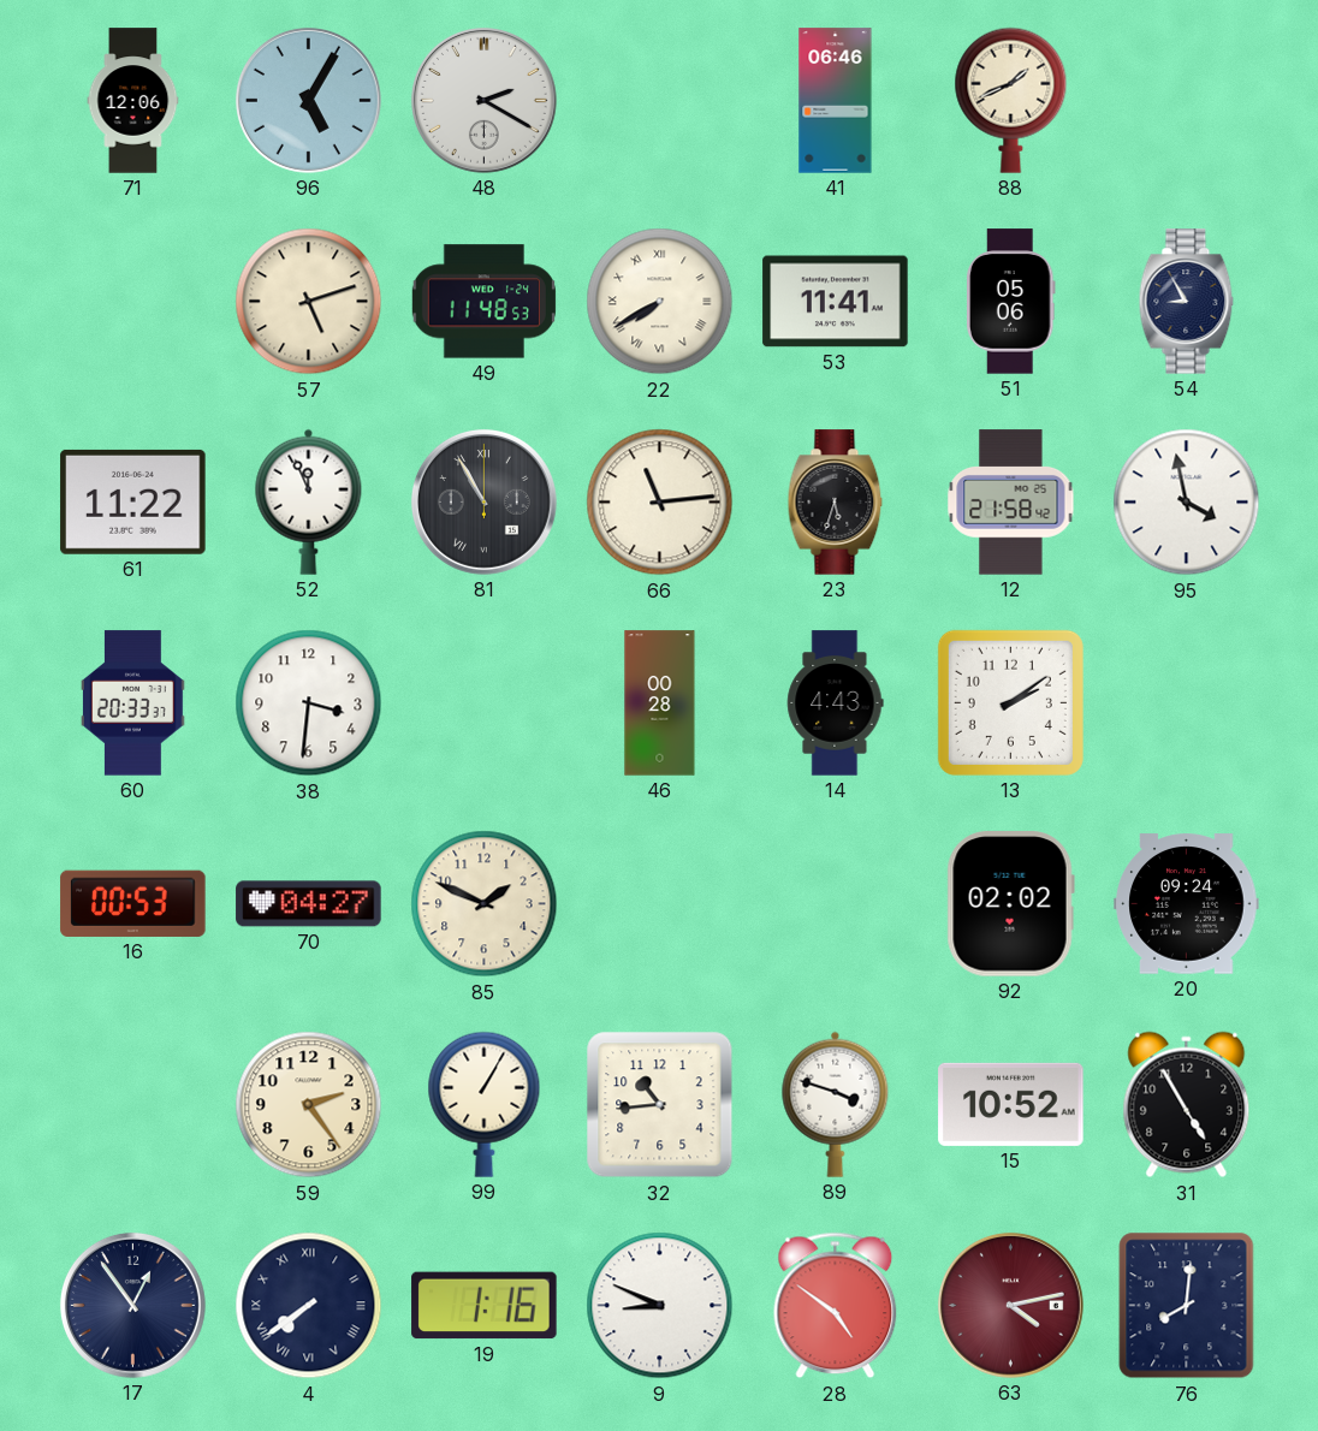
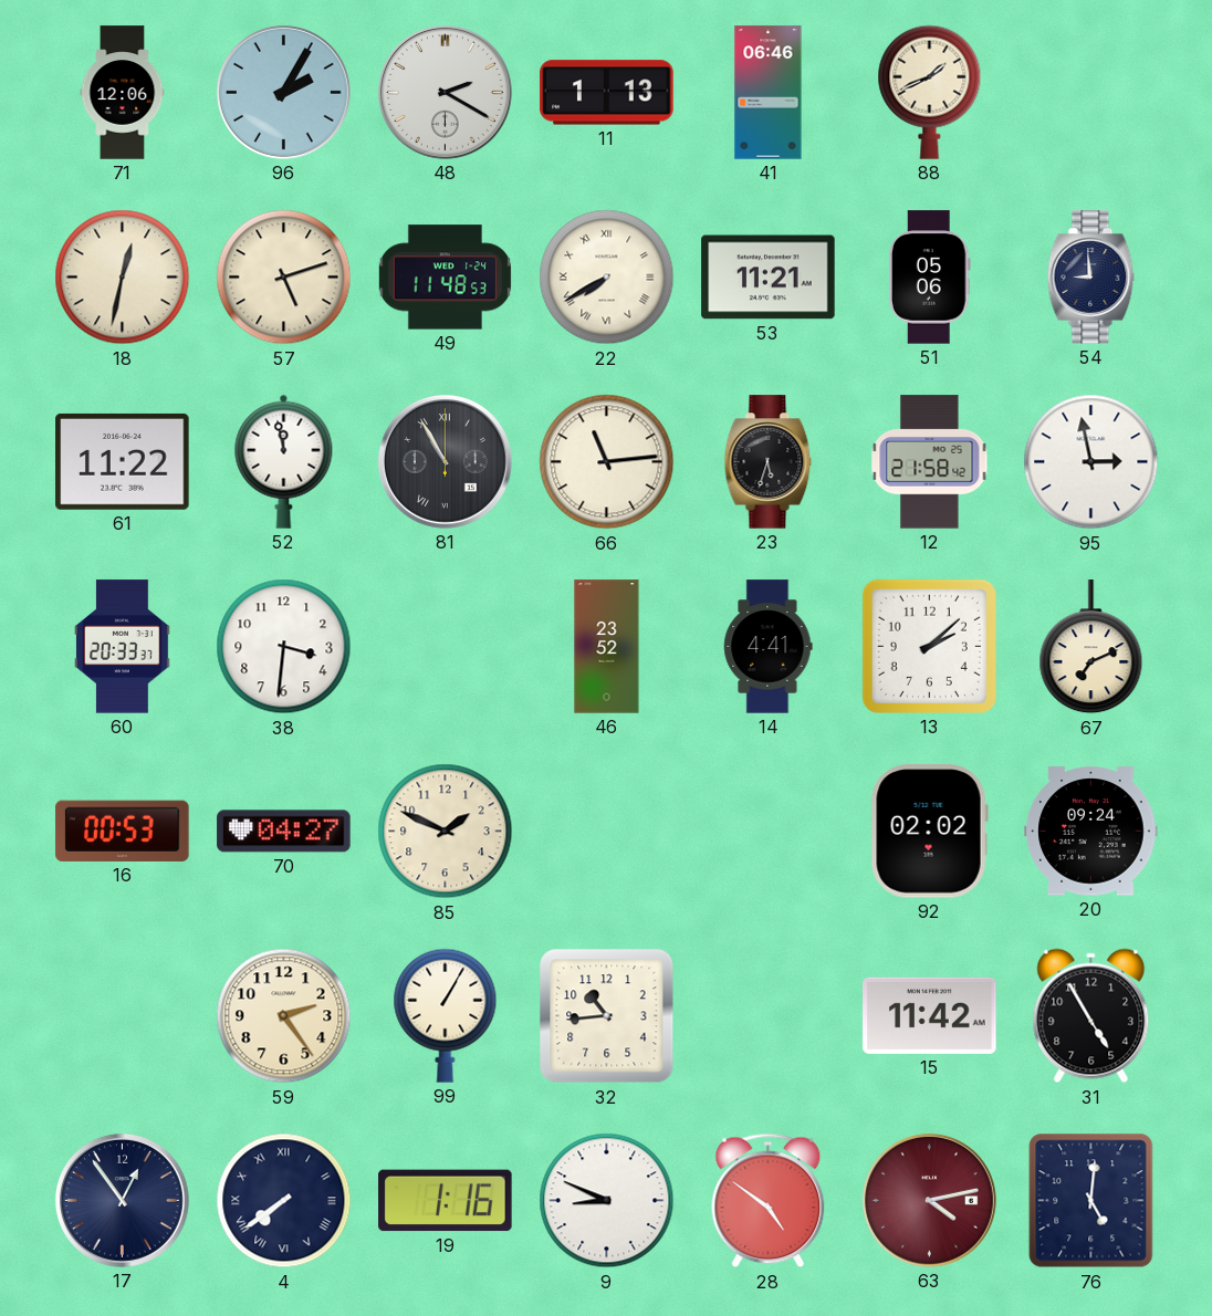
96: 5:05 -> 2:05
11: none -> 1:13
18: none -> 12:32
53: 11:41 -> 11:21
54: 8:55 -> 8:59
52: 11:56 -> 11:58
95: 3:58 -> 2:58
46: 00:28 -> 23:52
14: 4:43 -> 4:41
13: 2:09 -> 2:08
67: none -> 7:11
89: 3:48 -> none
15: 10:52 -> 11:42
76: 8:01 -> 5:01
